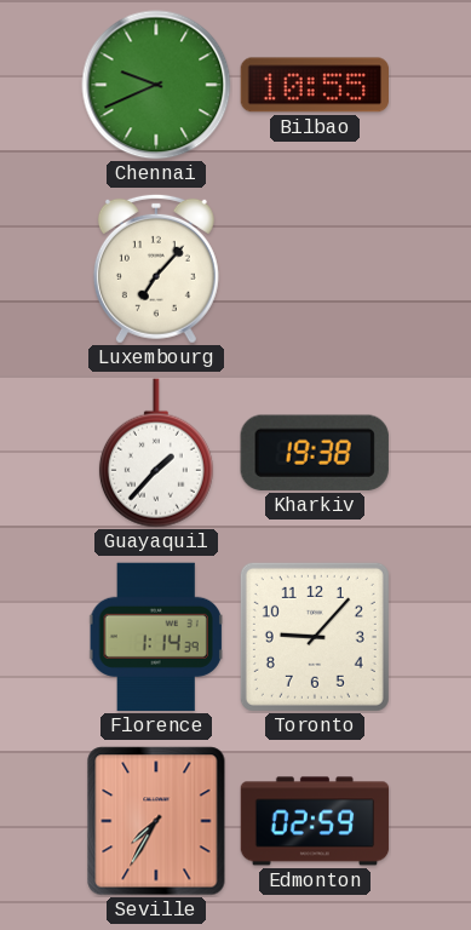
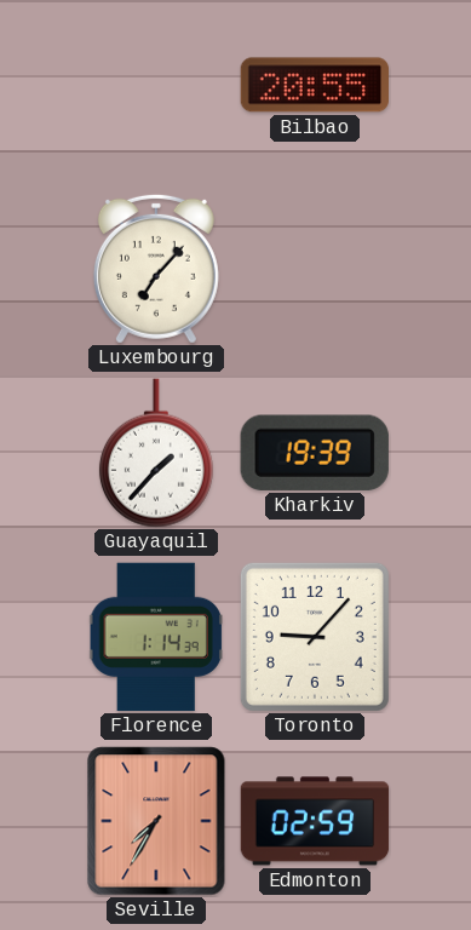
Chennai: 9:41 -> none
Bilbao: 10:55 -> 20:55
Kharkiv: 19:38 -> 19:39
